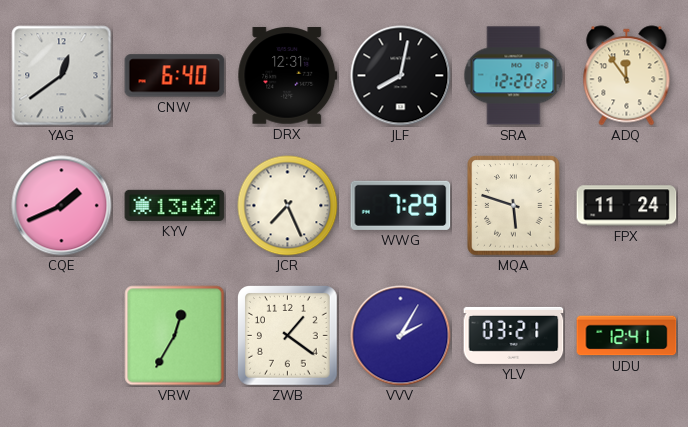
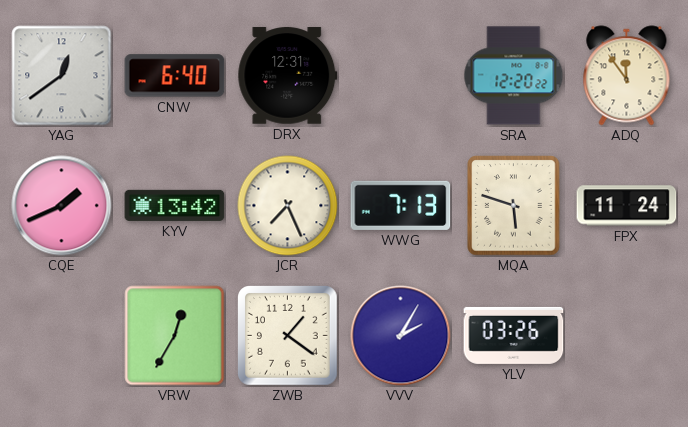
JLF: 8:02 -> none
WWG: 7:29 -> 7:13
YLV: 03:21 -> 03:26
UDU: 12:41 -> none
